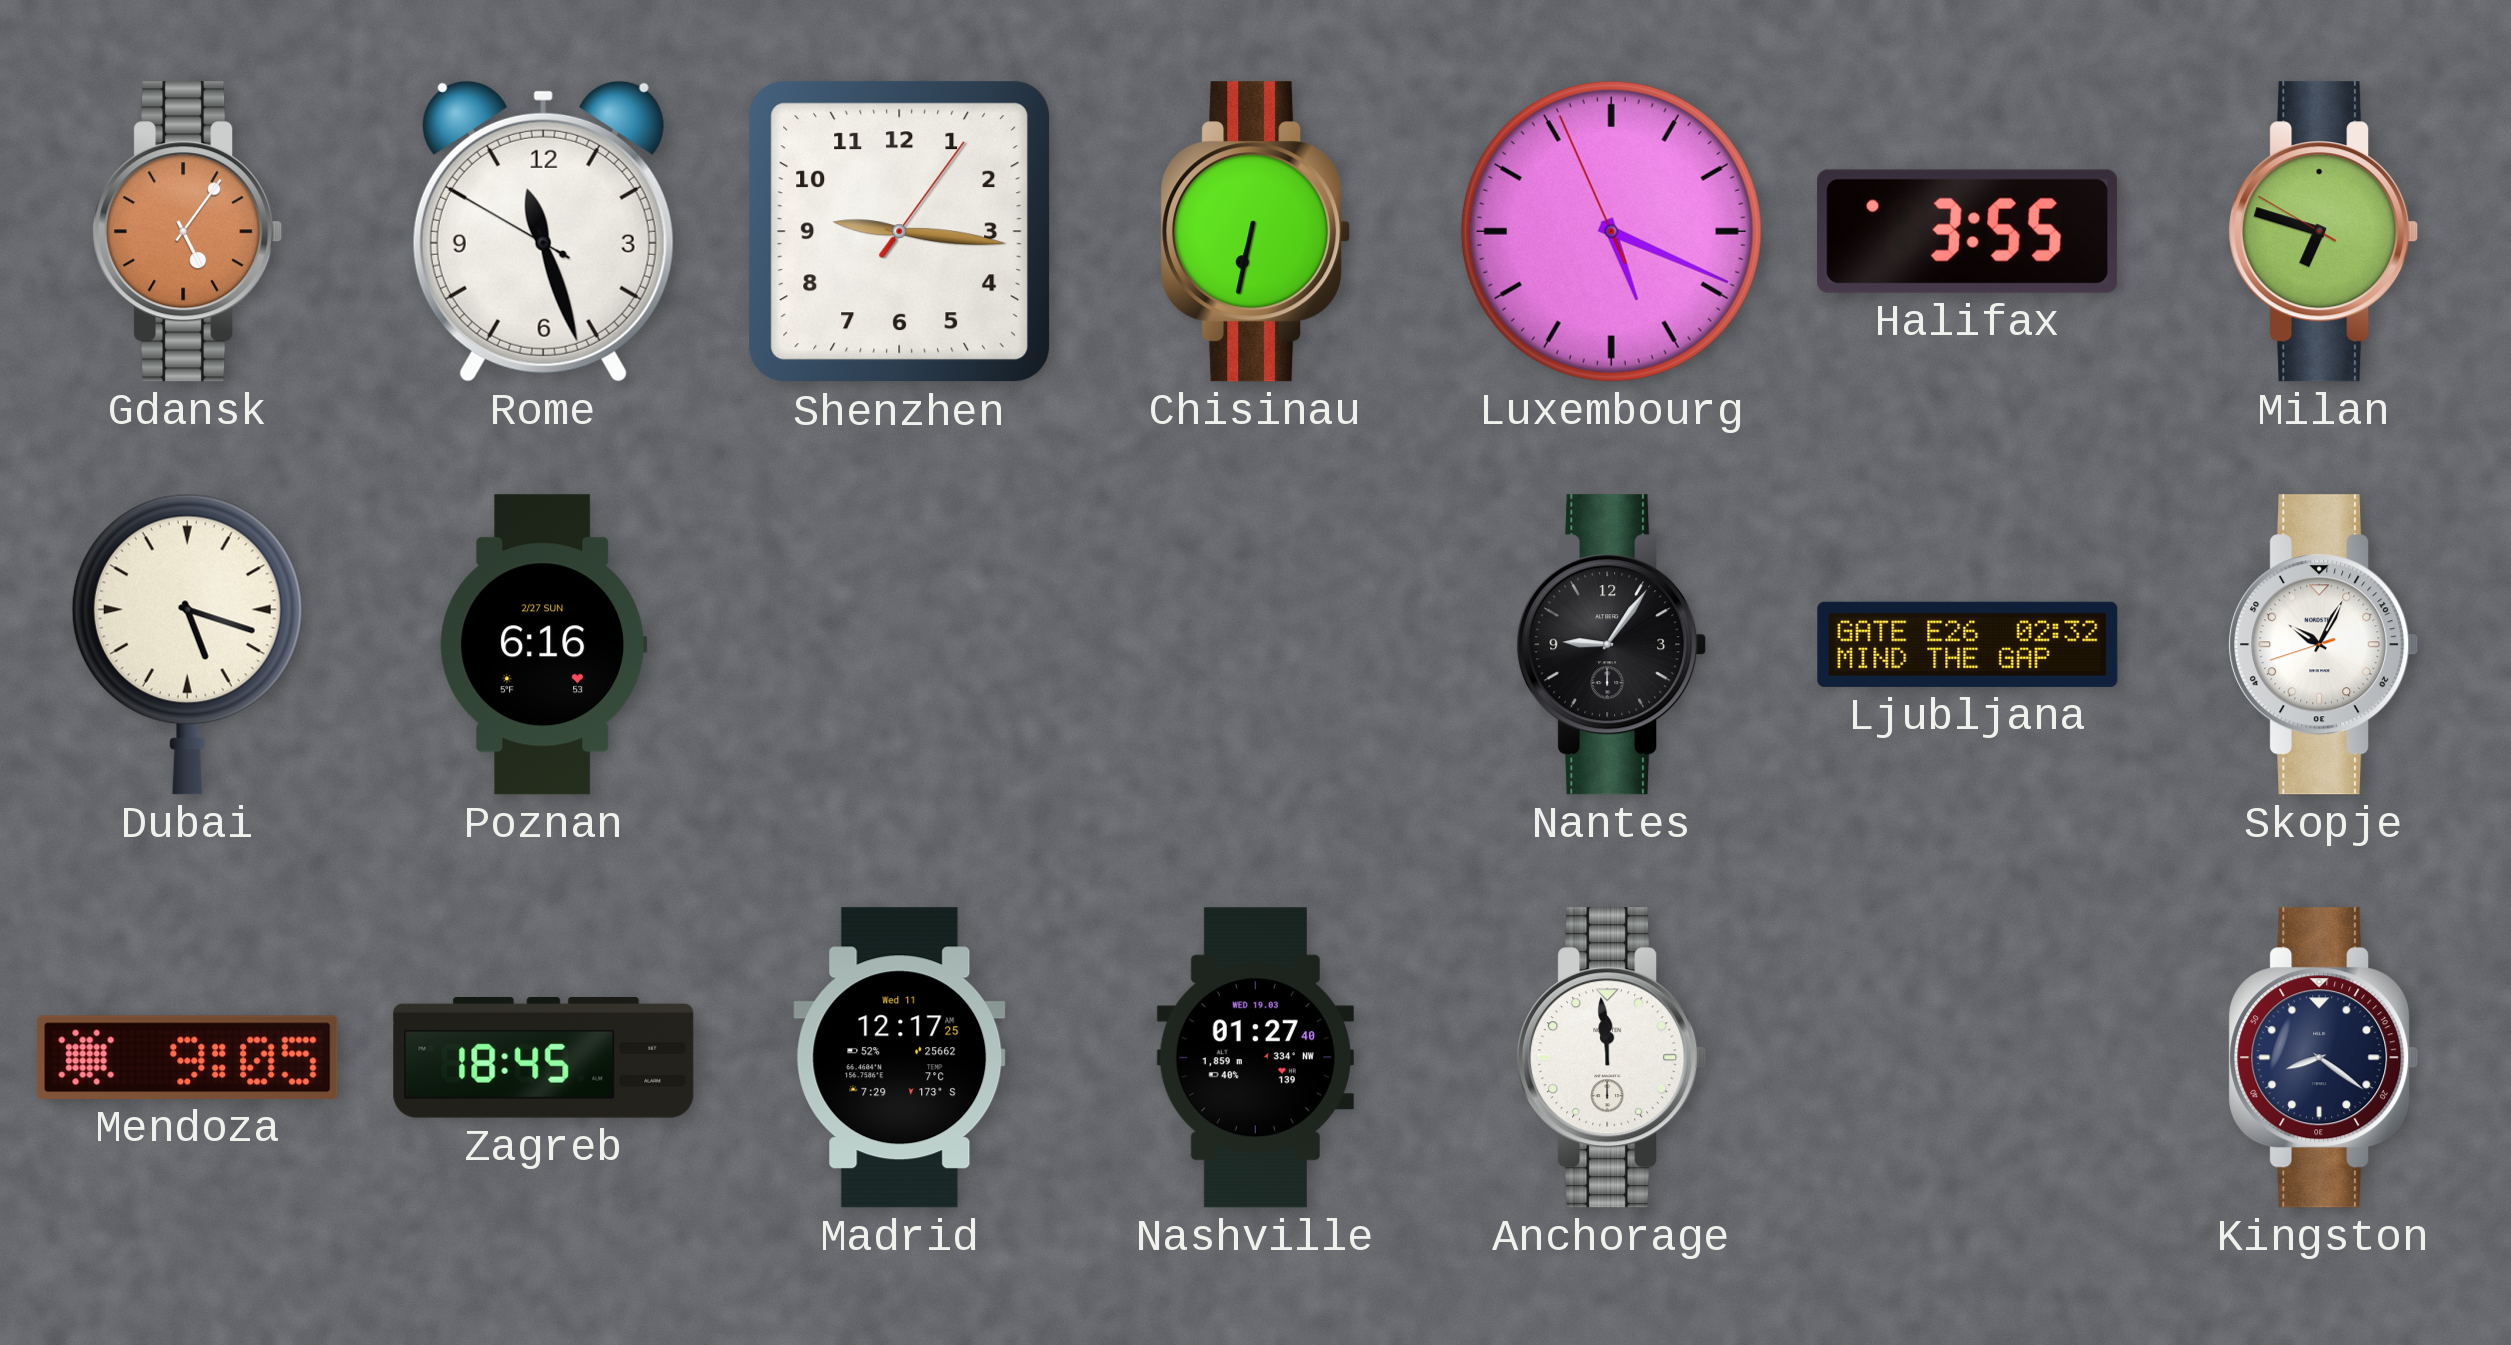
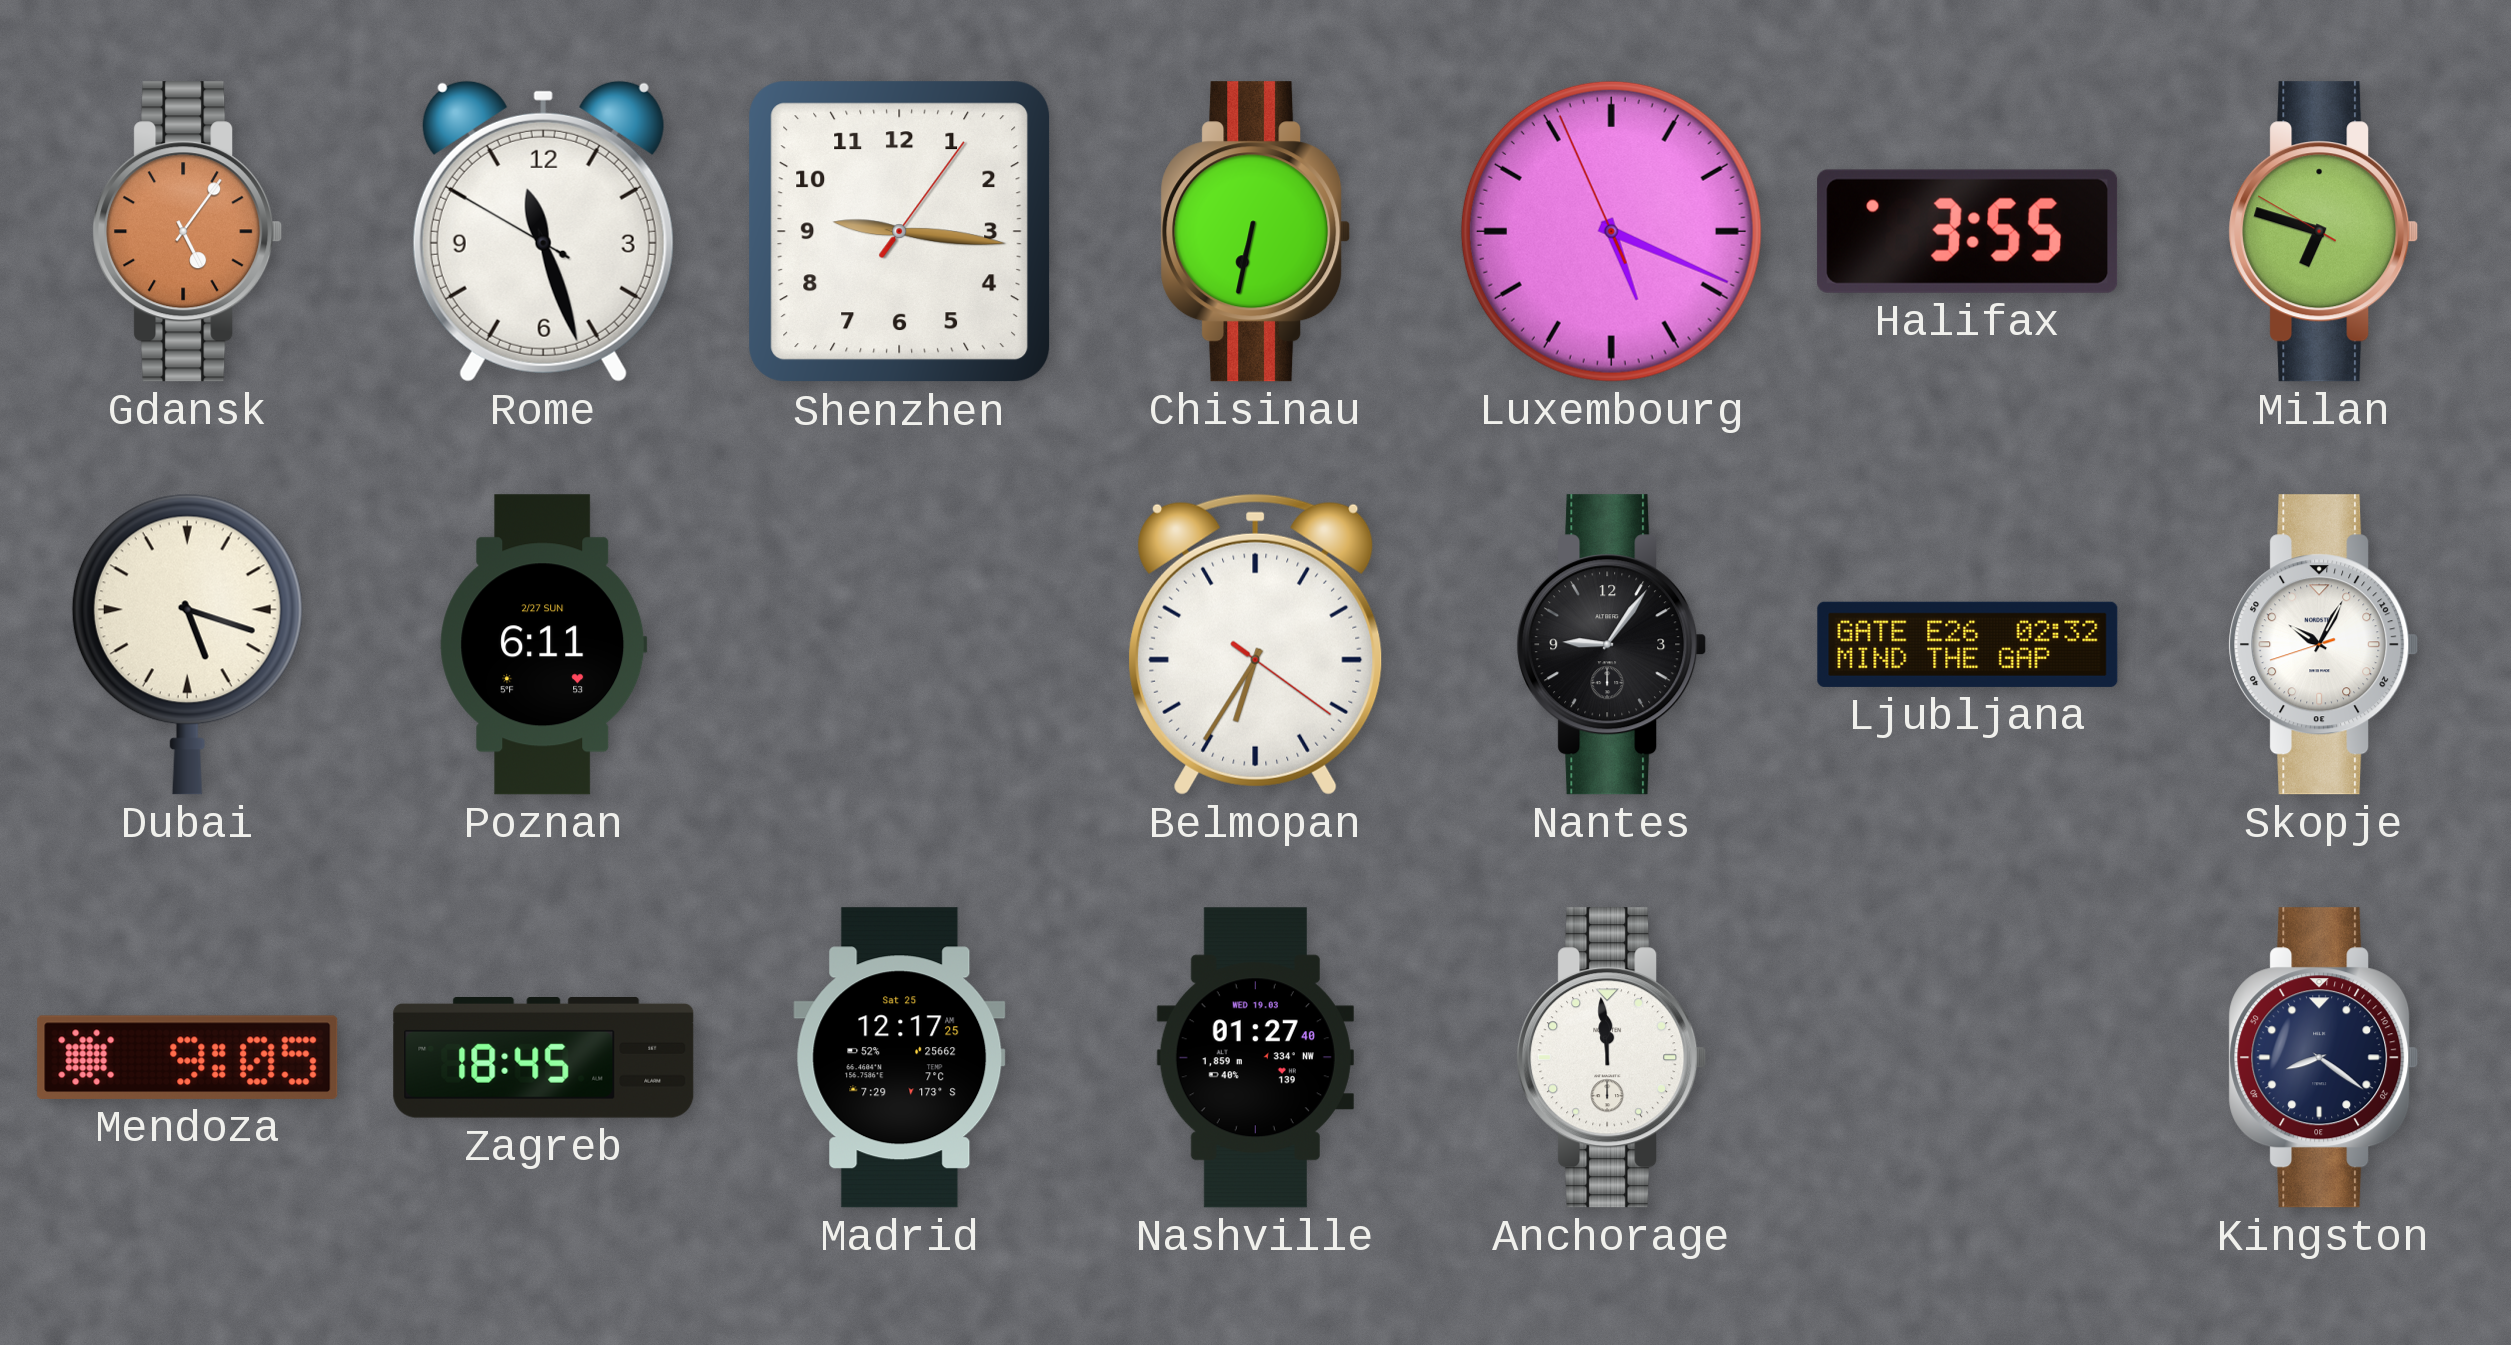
Poznan: 6:16 -> 6:11
Belmopan: none -> 6:35
Madrid date: Wed 11 -> Sat 25
